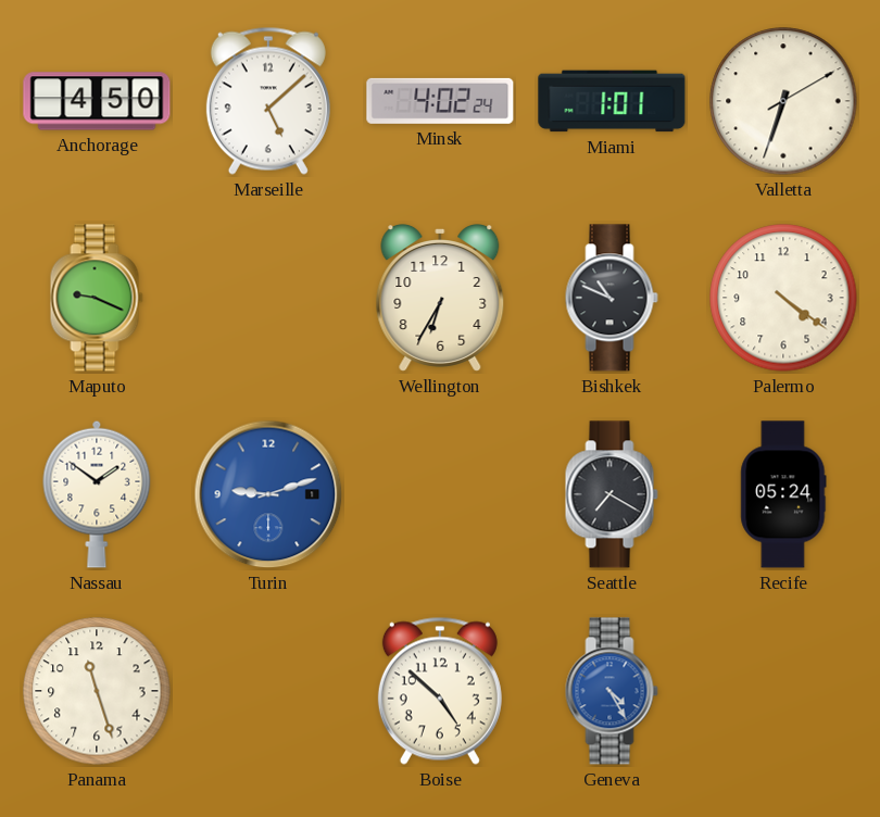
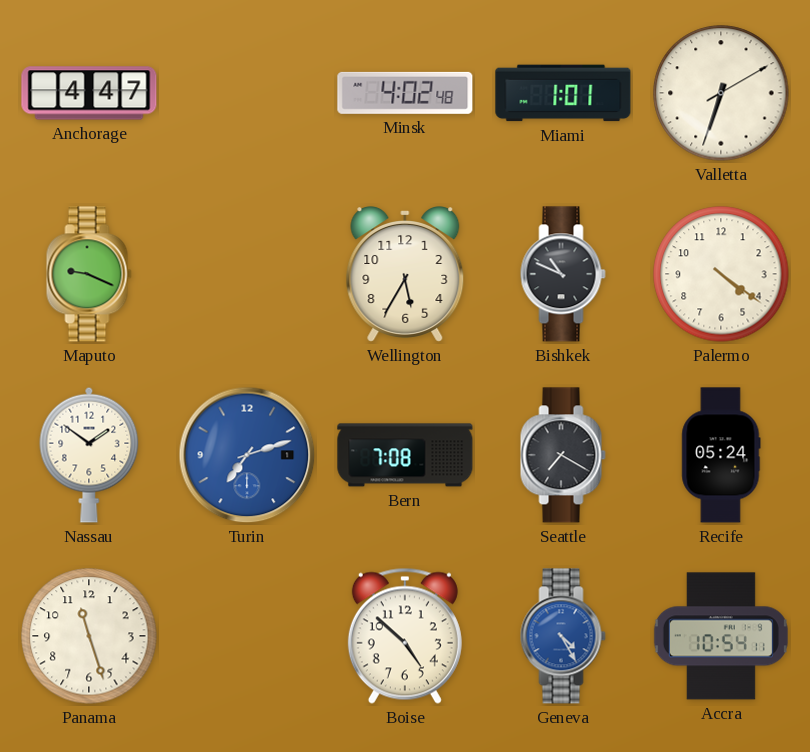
Anchorage: 4:50 -> 4:47
Marseille: 5:08 -> none
Minsk: 4:02:24 -> 4:02:48
Wellington: 6:35 -> 5:35
Turin: 9:12 -> 7:12
Bern: none -> 7:08
Accra: none -> 10:54
